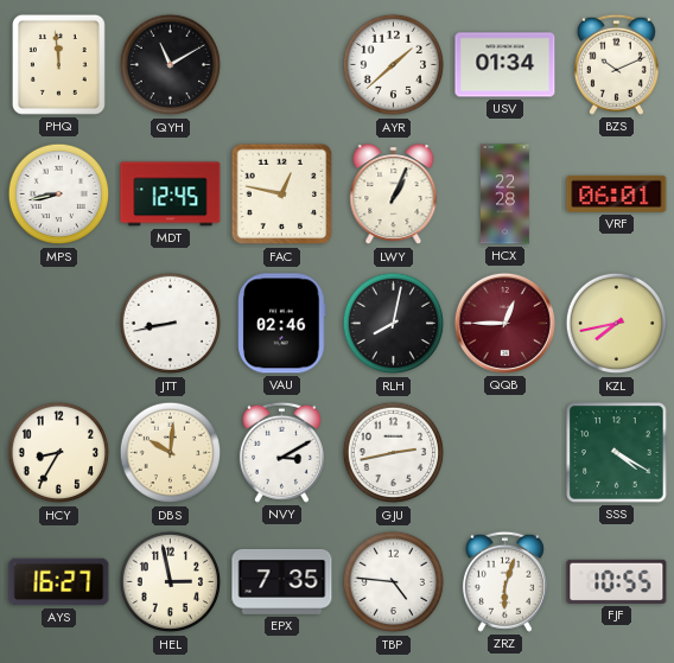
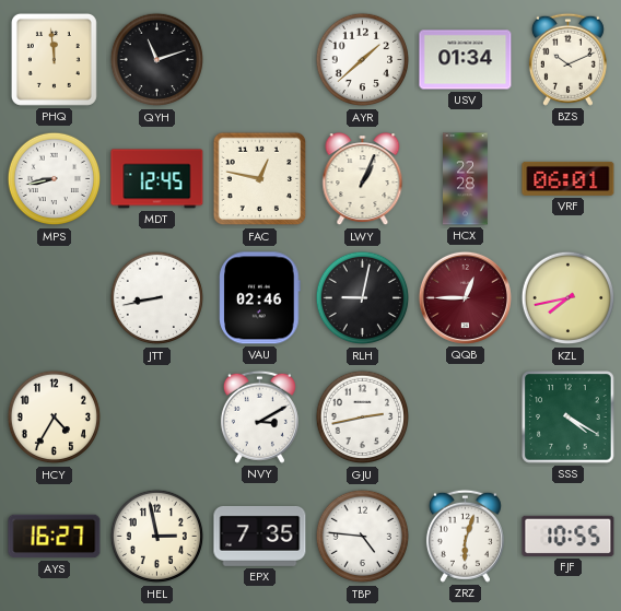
QYH: 11:10 -> 11:12
RLH: 8:02 -> 9:02
HCY: 8:35 -> 4:35
DBS: 10:01 -> none
